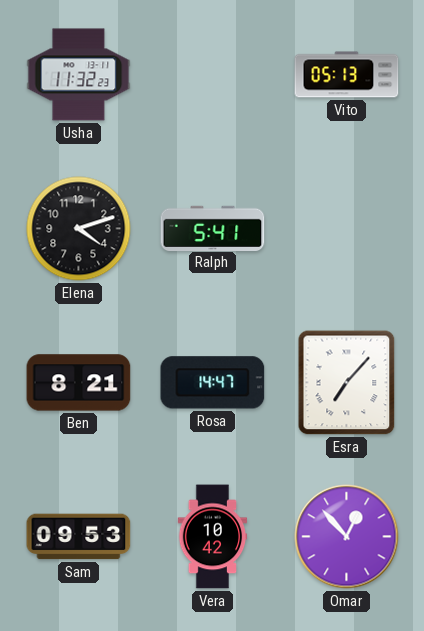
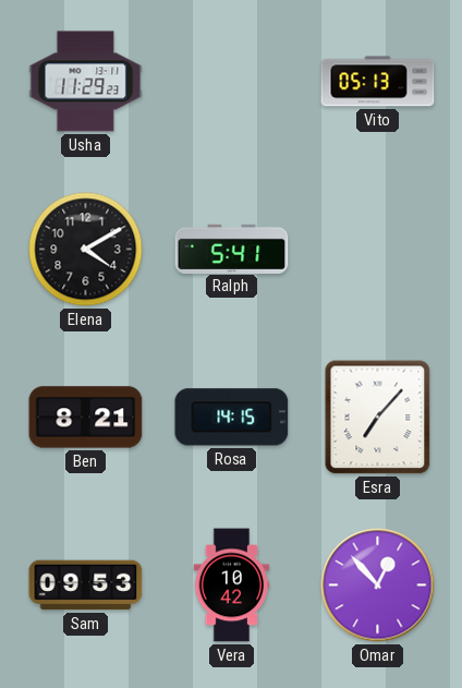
Usha: 11:32 -> 11:29
Elena: 4:12 -> 4:10
Rosa: 14:47 -> 14:15
